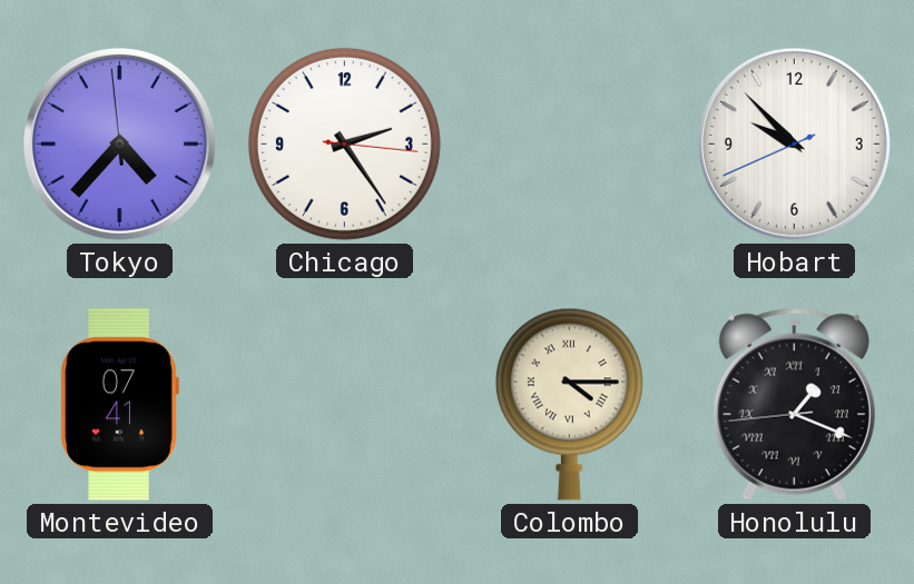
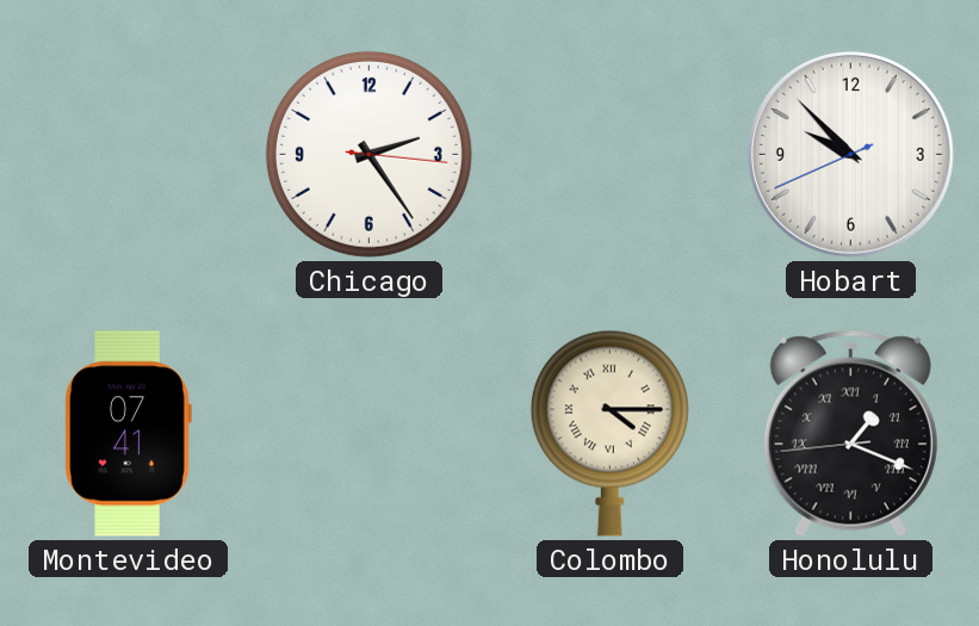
Tokyo: 4:36 -> none
